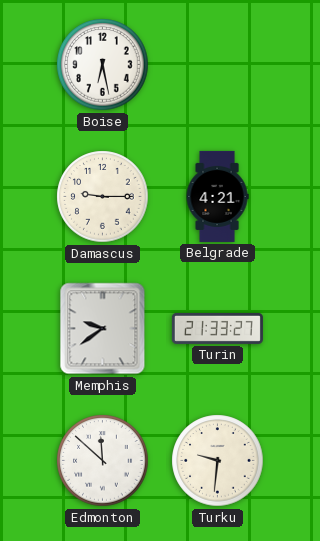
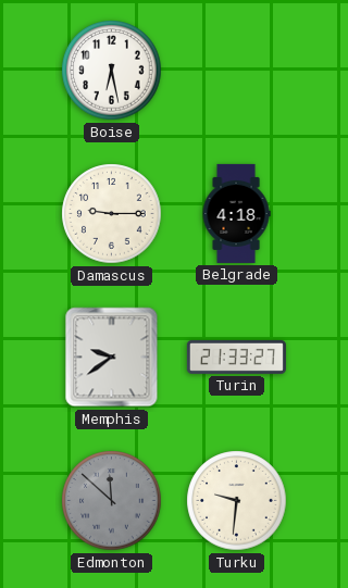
Belgrade: 4:21 -> 4:18
Edmonton dial: white -> grey
